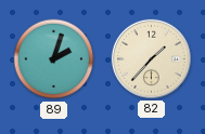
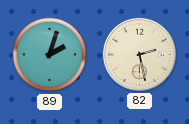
82: 1:37 -> 2:28
